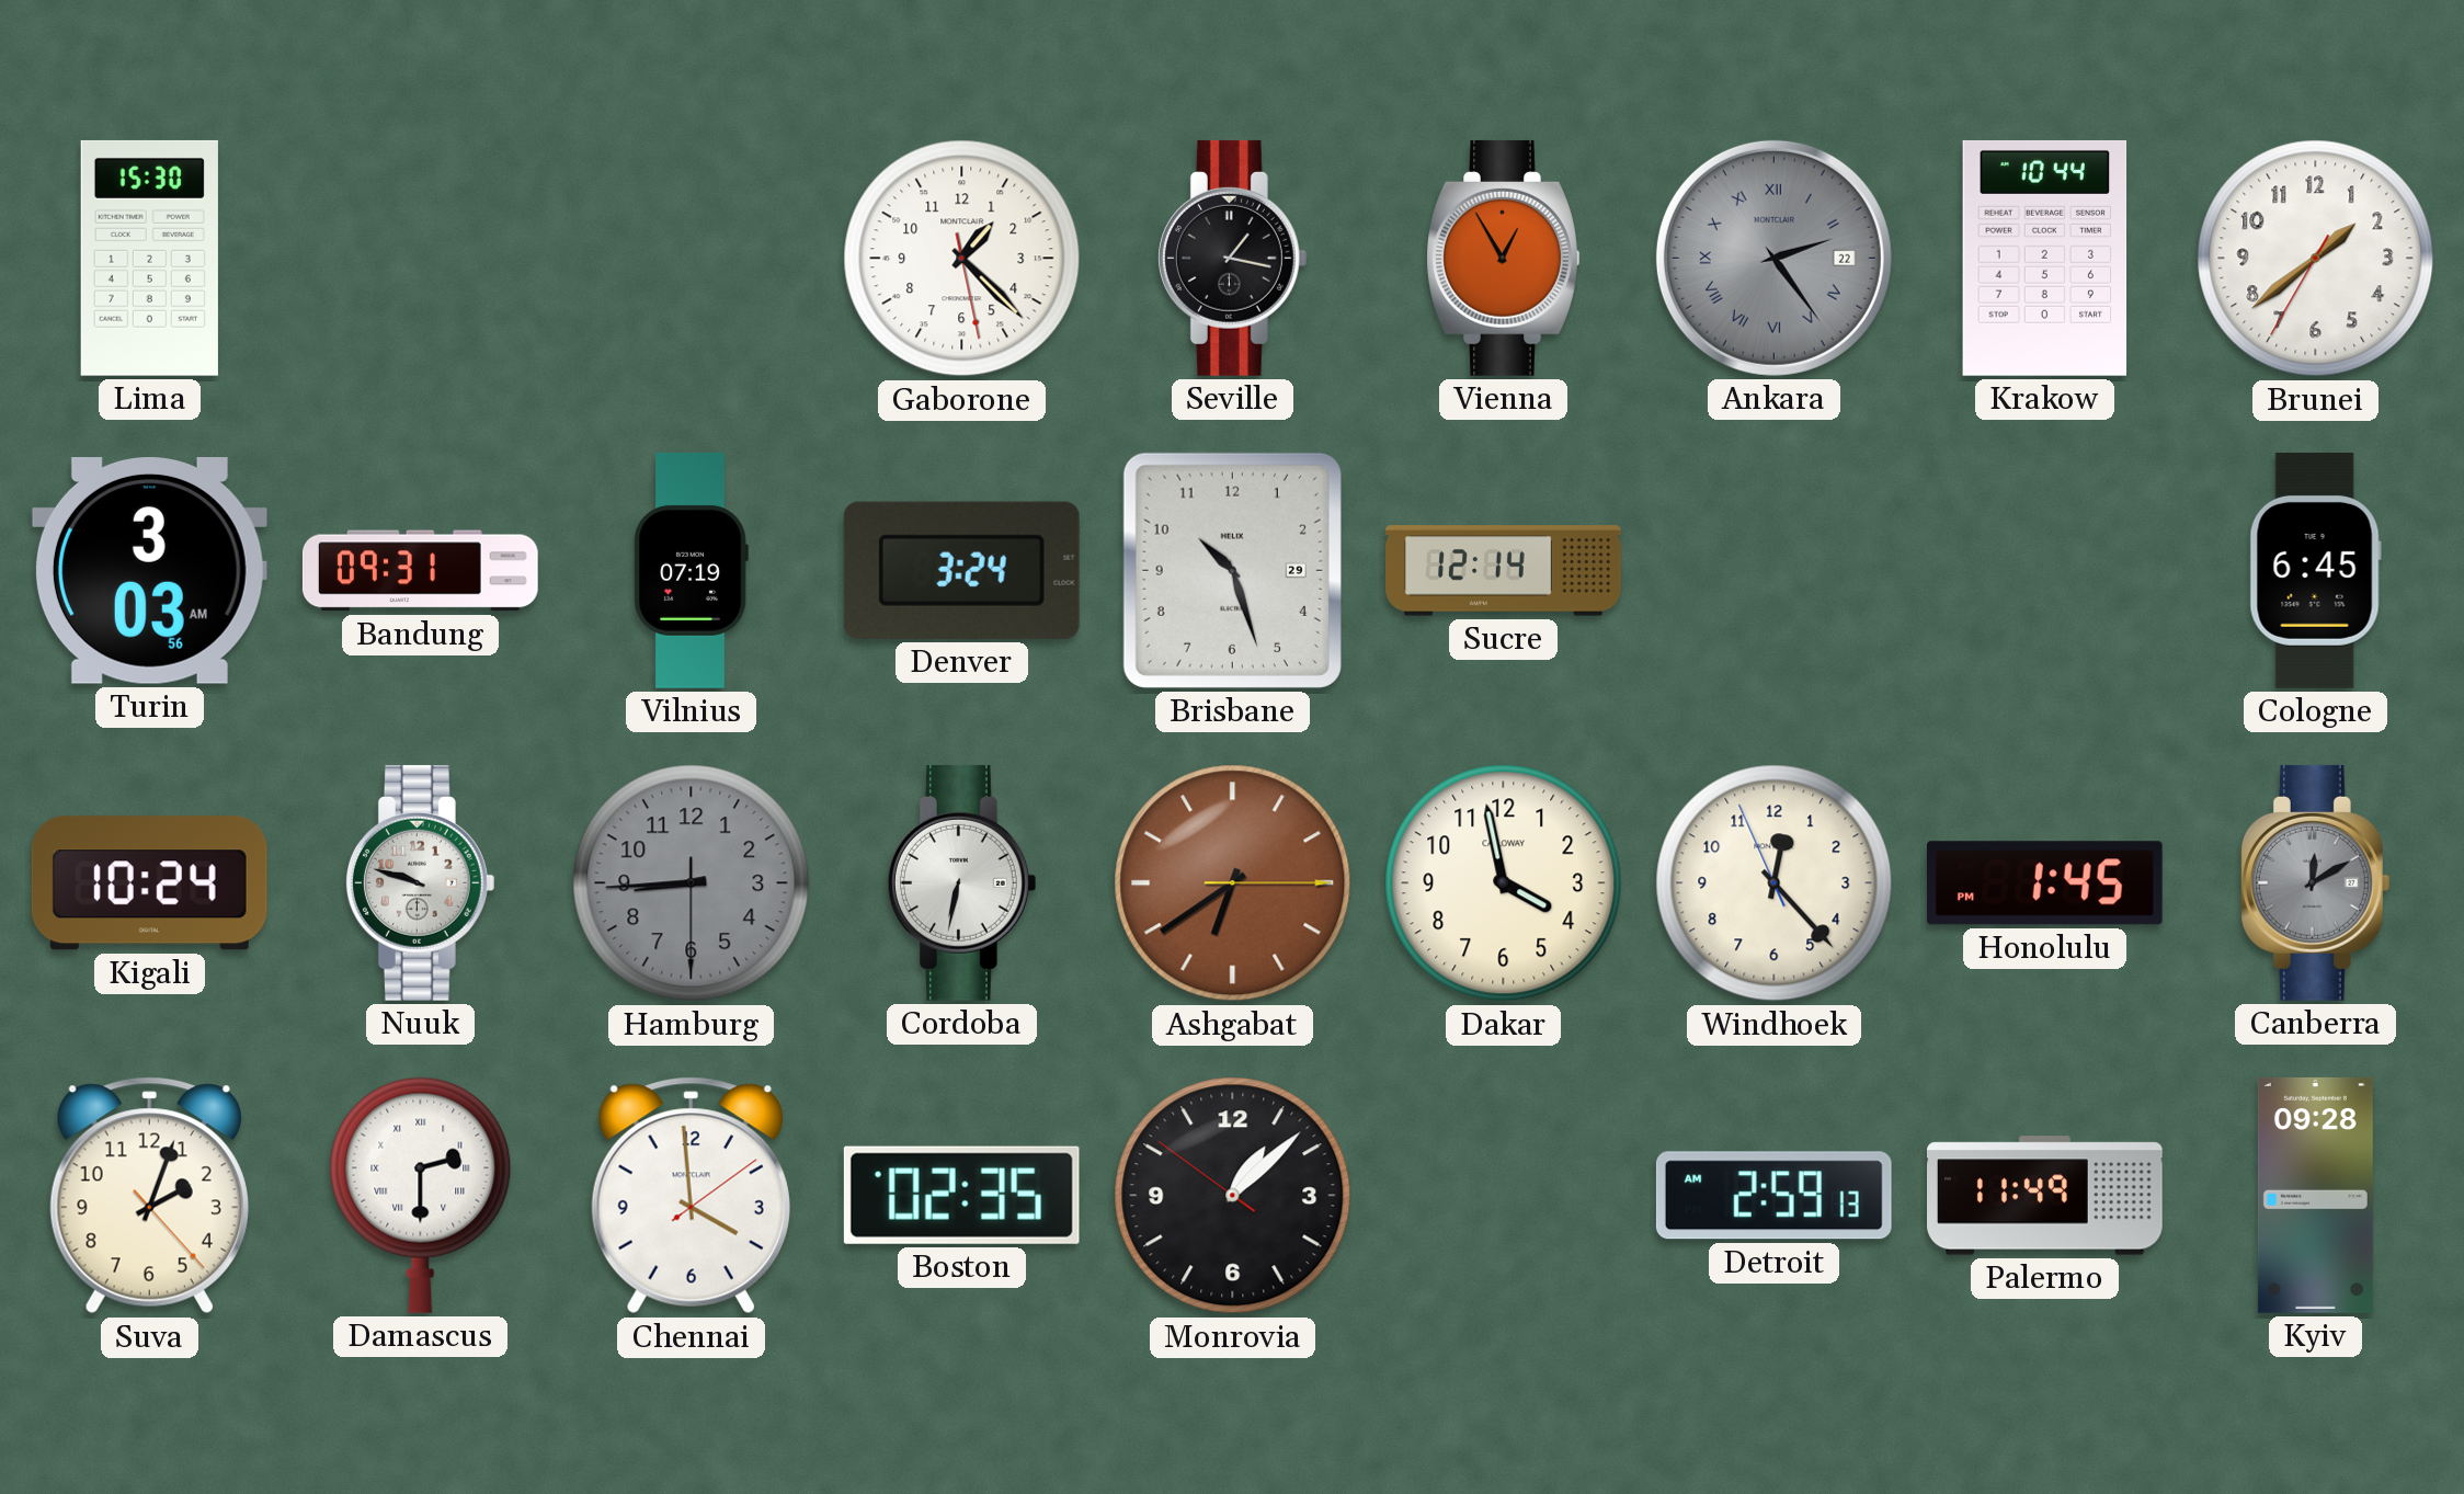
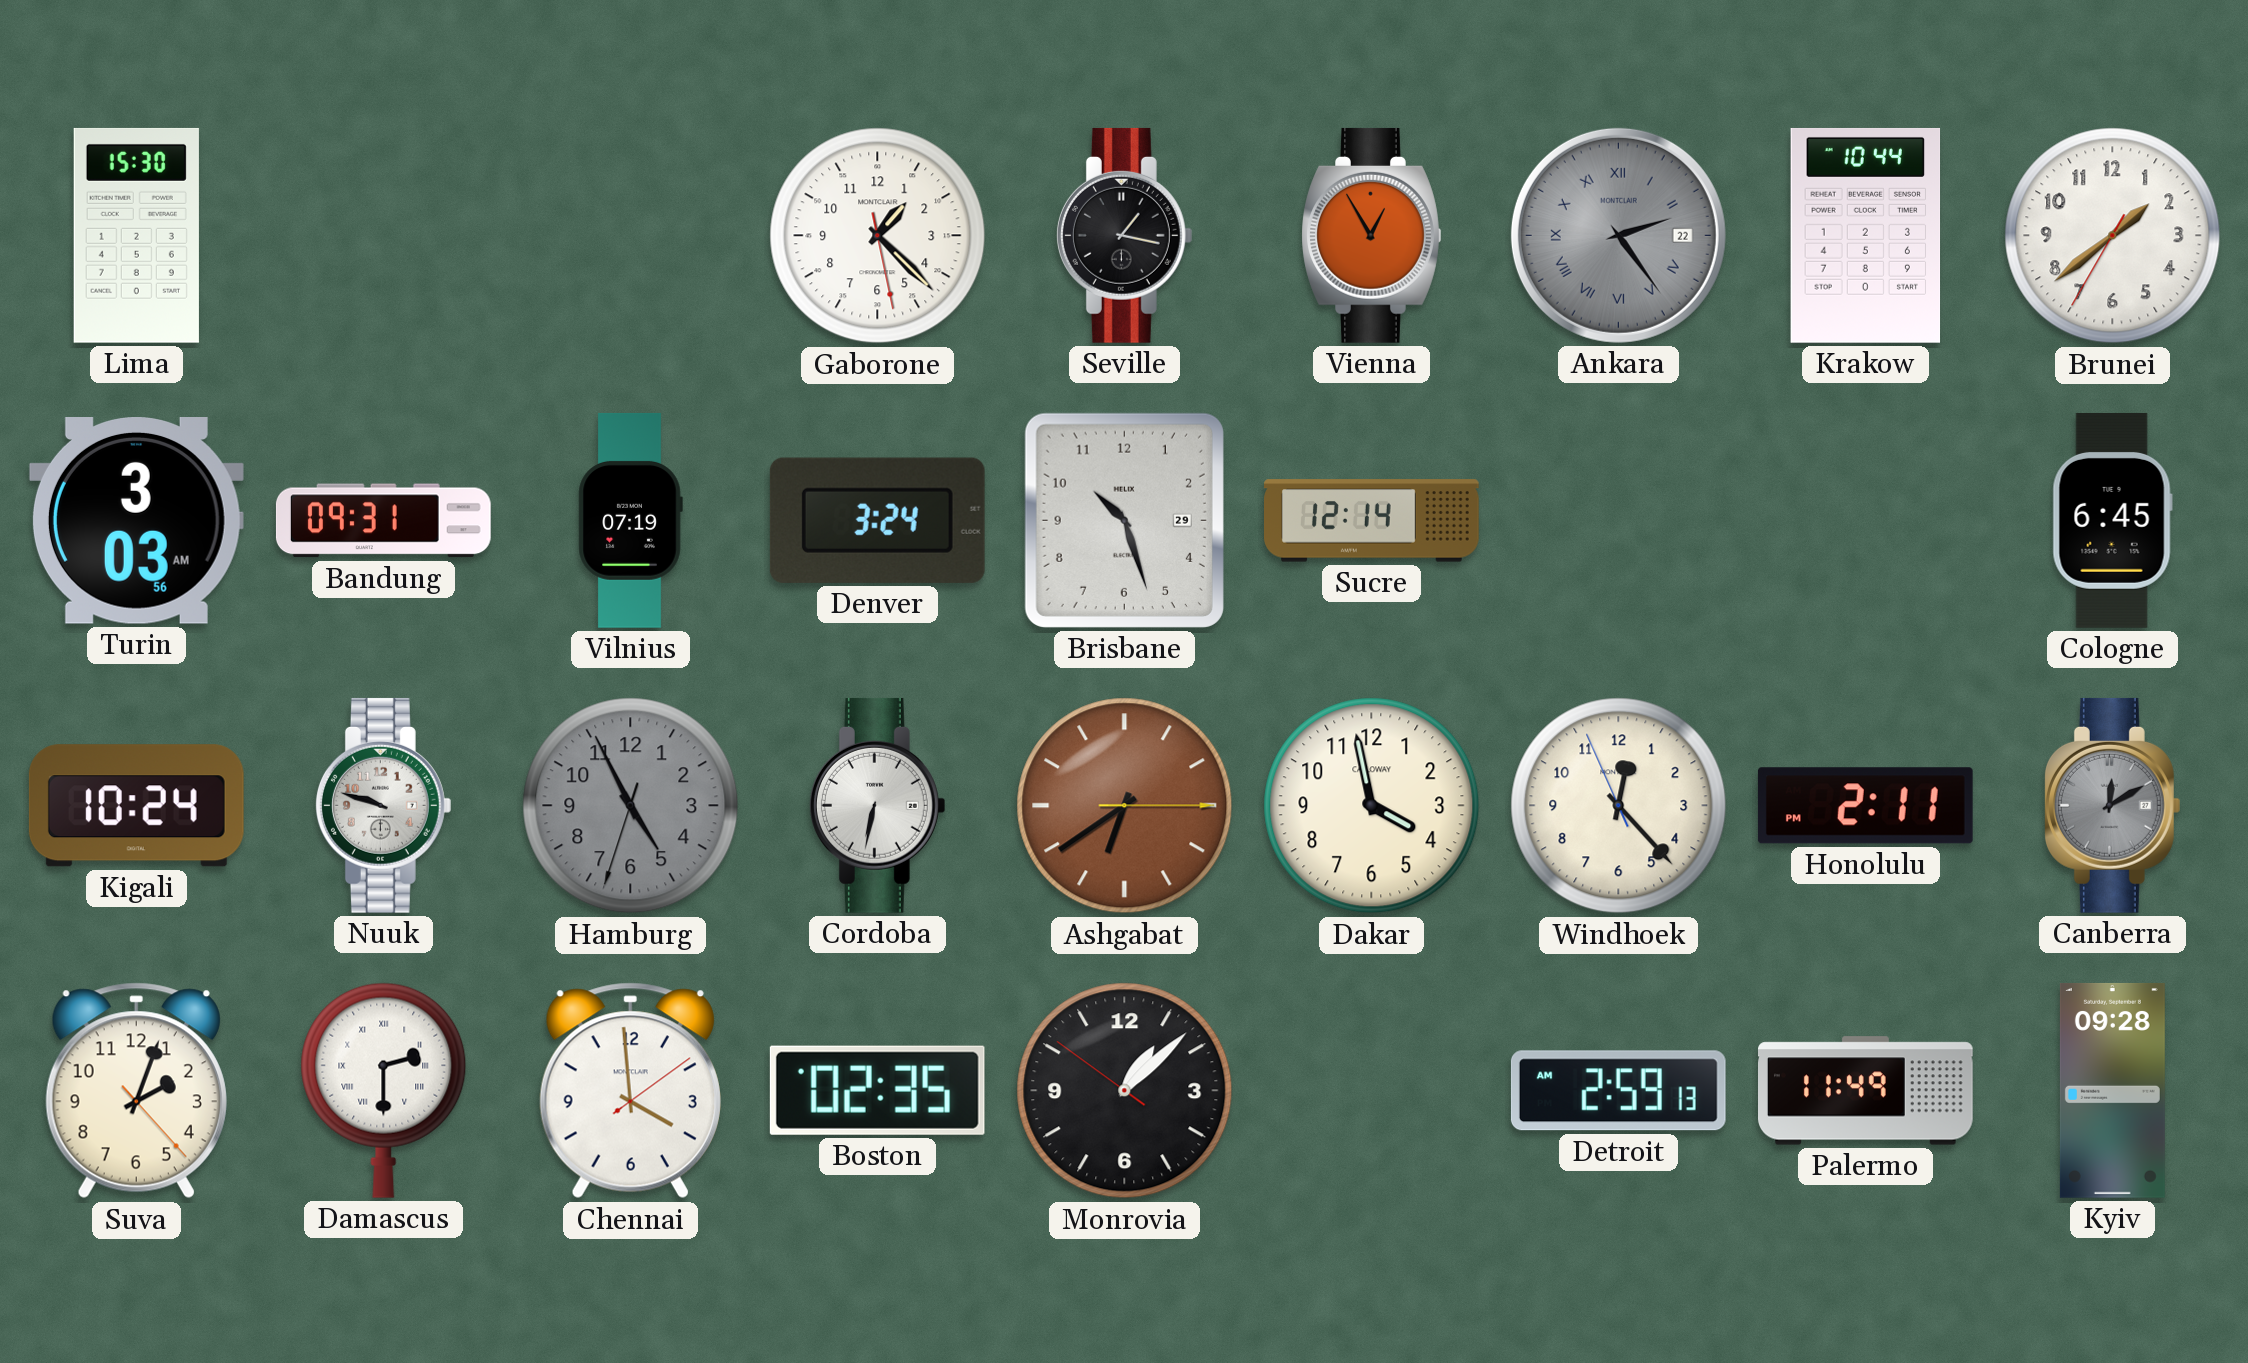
Hamburg: 8:44 -> 4:55
Honolulu: 1:45 -> 2:11
